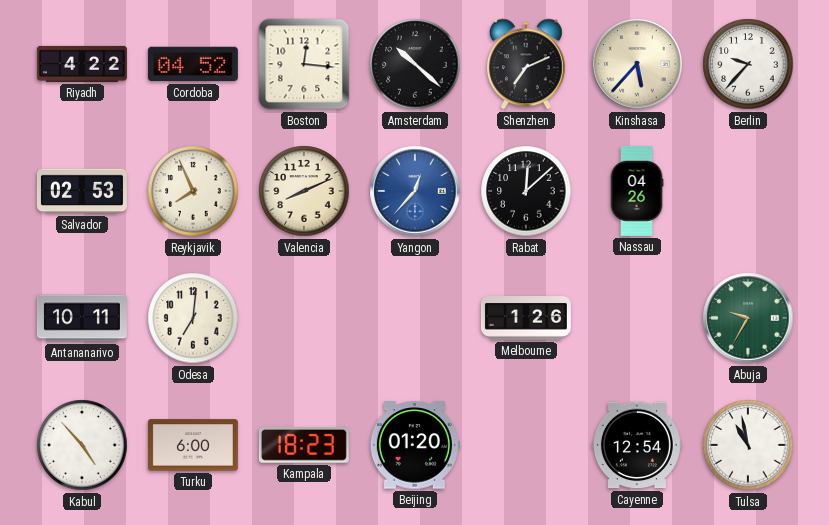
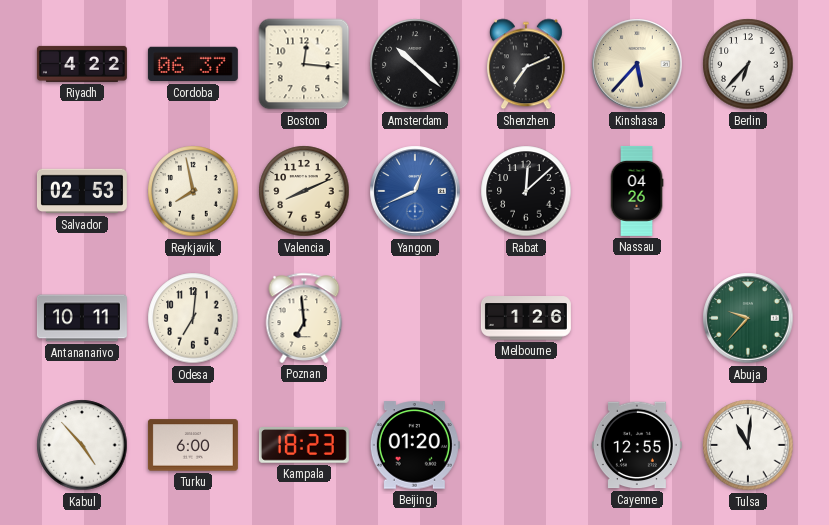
Cordoba: 04:52 -> 06:37
Berlin: 9:37 -> 6:37
Reykjavik: 7:56 -> 7:58
Yangon: 12:37 -> 12:41
Poznan: none -> 6:59
Abuja: 9:35 -> 9:37
Cayenne: 12:54 -> 12:55
Tulsa: 10:58 -> 11:01
